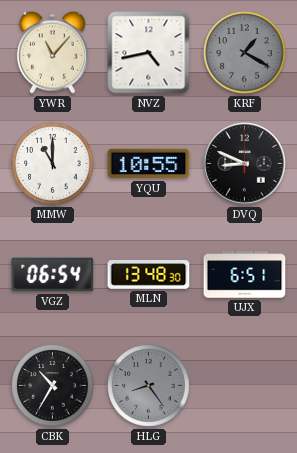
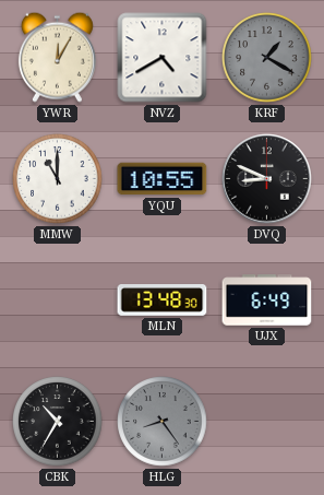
YWR: 11:07 -> 12:05
NVZ: 4:43 -> 4:40
VGZ: 06:54 -> none
UJX: 6:51 -> 6:49
